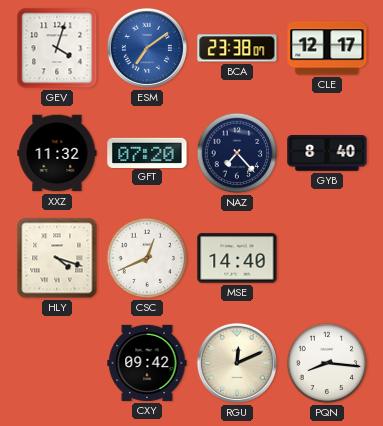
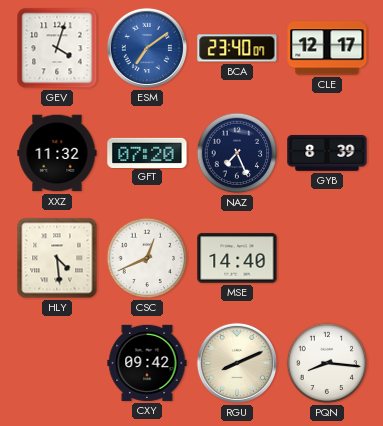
BCA: 23:38 -> 23:40
NAZ: 7:23 -> 7:26
GYB: 8:40 -> 8:39
HLY: 4:18 -> 4:29
RGU: 12:11 -> 8:11
